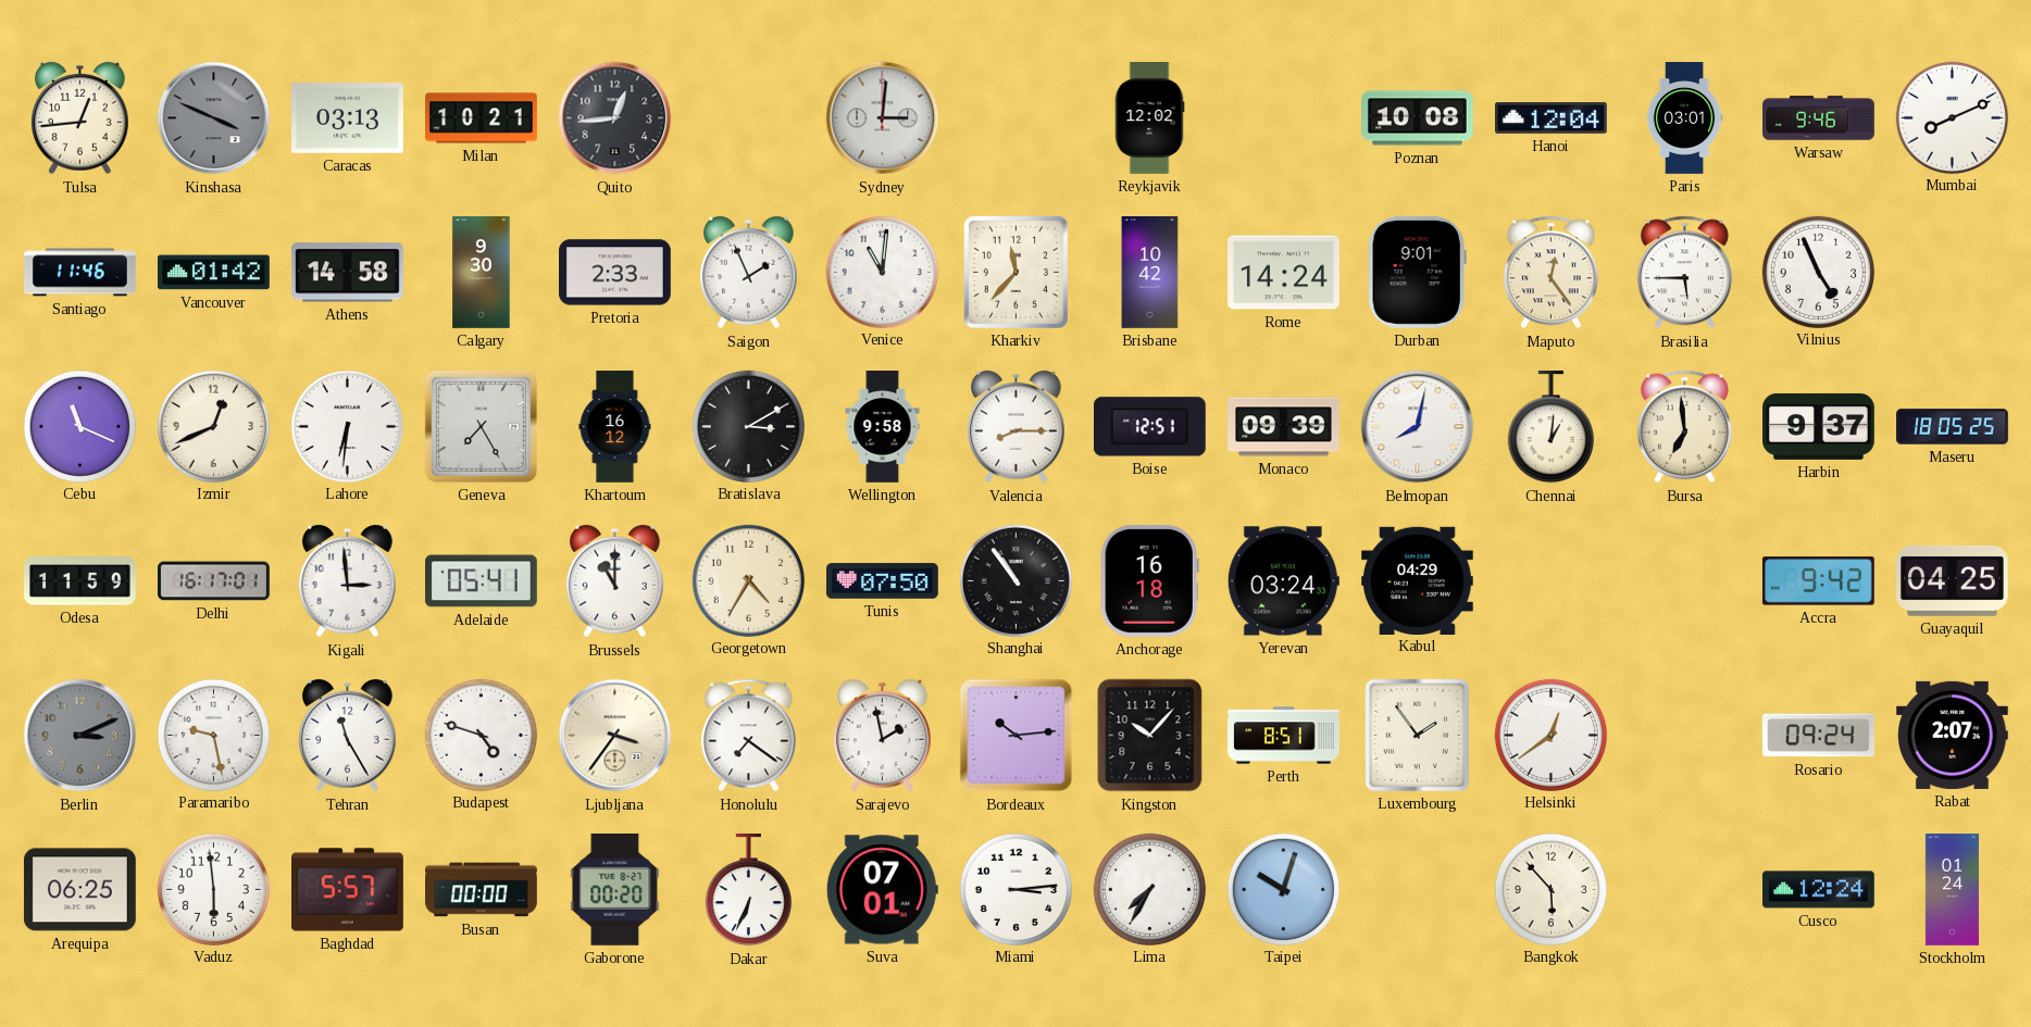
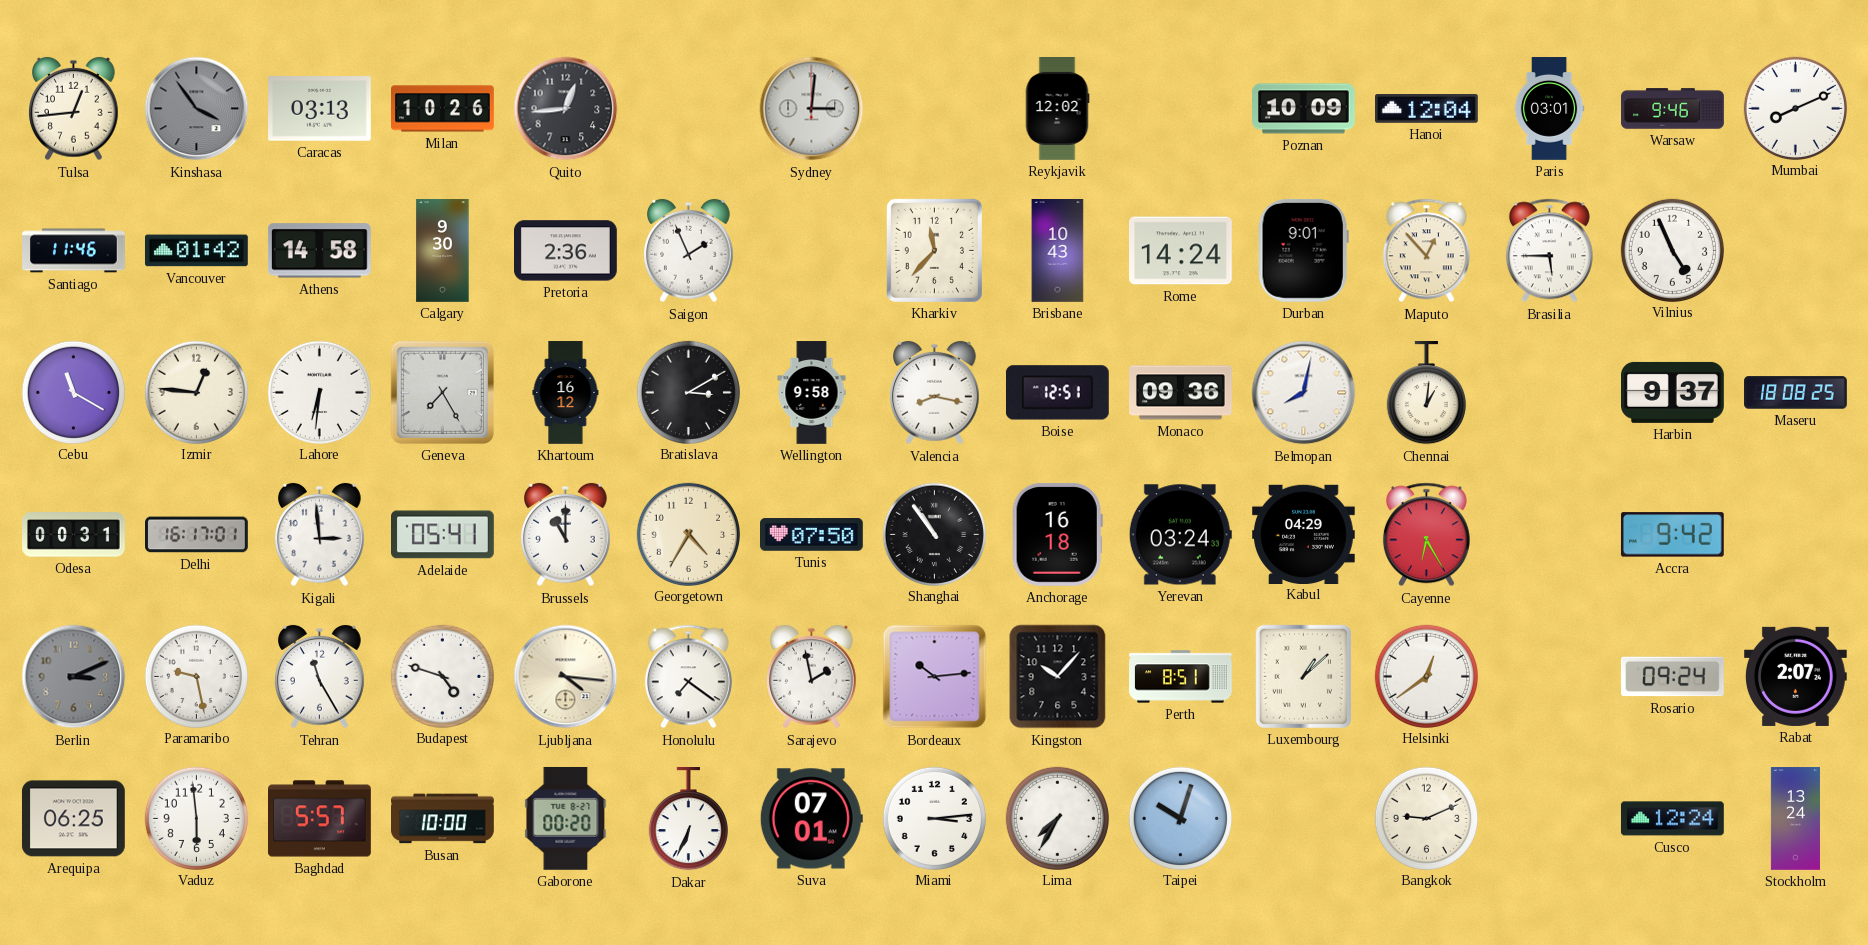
Kinshasa: 3:49 -> 3:54
Milan: 10:21 -> 10:26
Poznan: 10:08 -> 10:09
Pretoria: 2:33 -> 2:36
Venice: 11:01 -> none
Brisbane: 10:42 -> 10:43
Maputo: 12:24 -> 12:53
Cebu: 11:19 -> 11:20
Izmir: 12:41 -> 12:46
Valencia: 8:15 -> 8:17
Monaco: 09:39 -> 09:36
Bursa: 6:59 -> none
Maseru: 18:05 -> 18:08
Odesa: 11:59 -> 00:31
Cayenne: none -> 6:25
Guayaquil: 04:25 -> none
Ljubljana: 3:36 -> 4:16
Luxembourg: 1:54 -> 1:08
Busan: 00:00 -> 10:00
Bangkok: 5:53 -> 9:11
Stockholm: 01:24 -> 13:24
